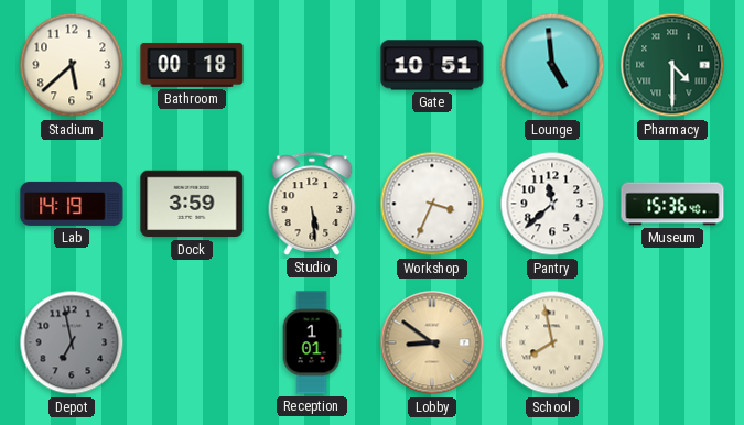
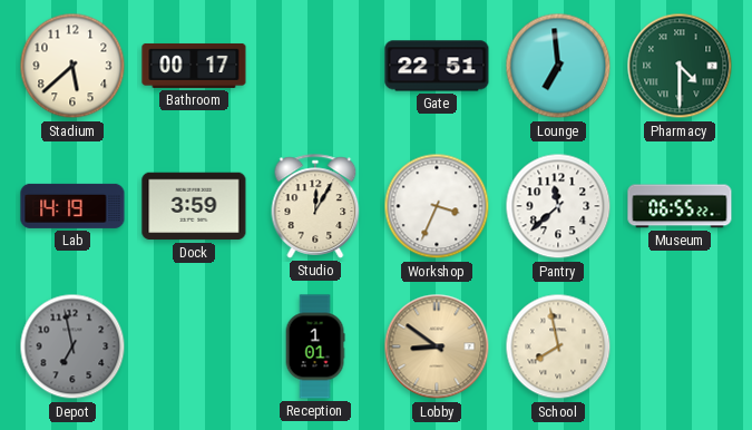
Bathroom: 00:18 -> 00:17
Gate: 10:51 -> 22:51
Lounge: 4:59 -> 6:59
Studio: 5:29 -> 12:05
Museum: 15:36 -> 06:55
